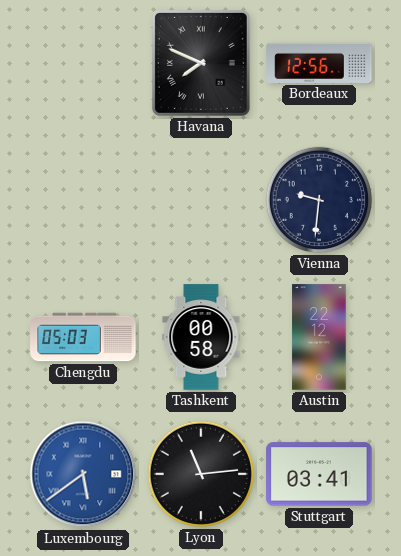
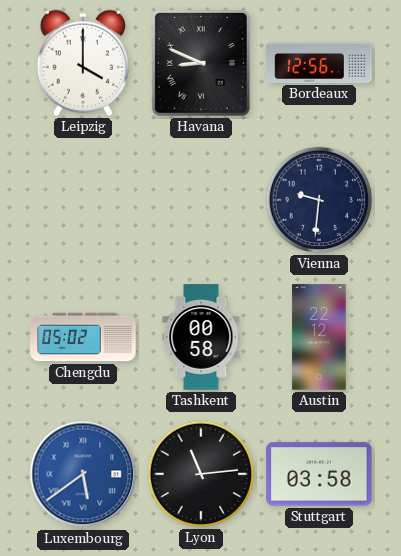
Leipzig: none -> 4:00
Havana: 7:49 -> 8:49
Chengdu: 05:03 -> 05:02
Stuttgart: 03:41 -> 03:58
